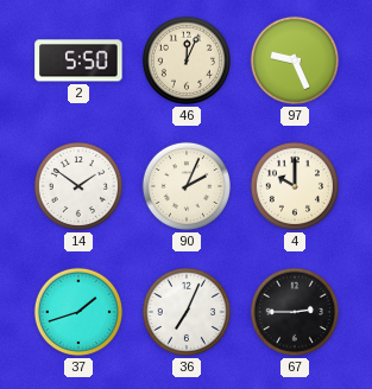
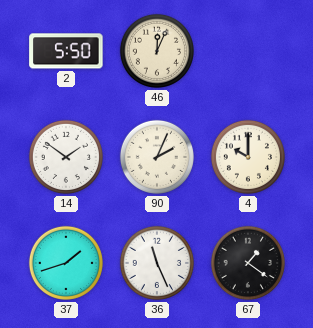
97: 9:26 -> none
36: 7:04 -> 11:26
67: 2:45 -> 1:21
